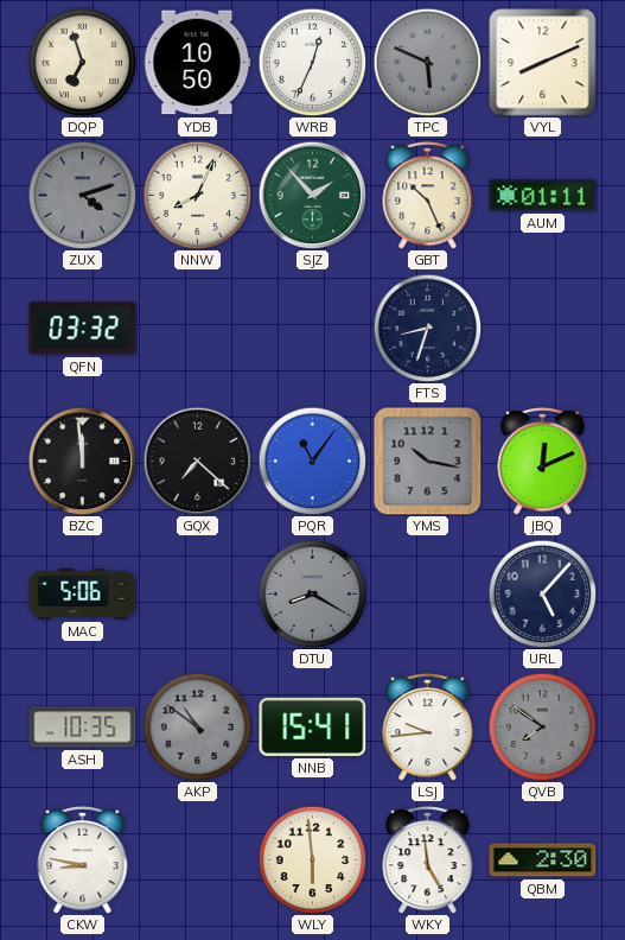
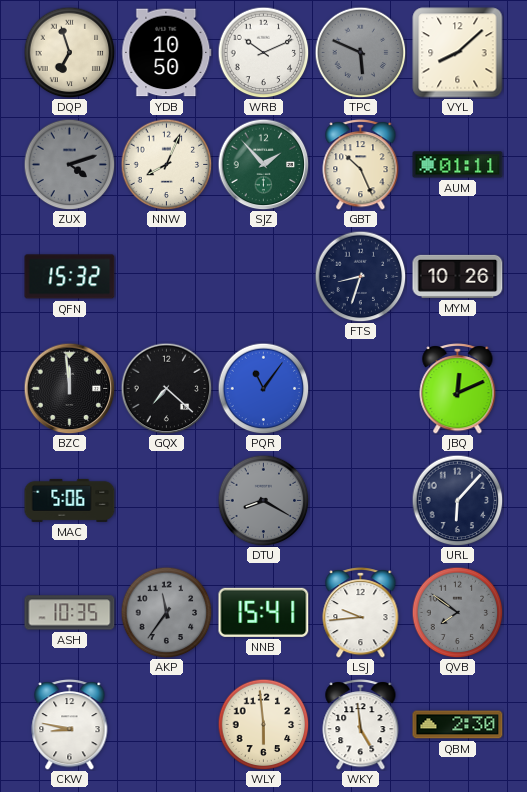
WRB: 12:34 -> 10:11
VYL: 8:11 -> 8:08
QFN: 03:32 -> 15:32
MYM: none -> 10:26
YMS: 10:17 -> none
URL: 5:07 -> 6:07
AKP: 10:51 -> 11:36
